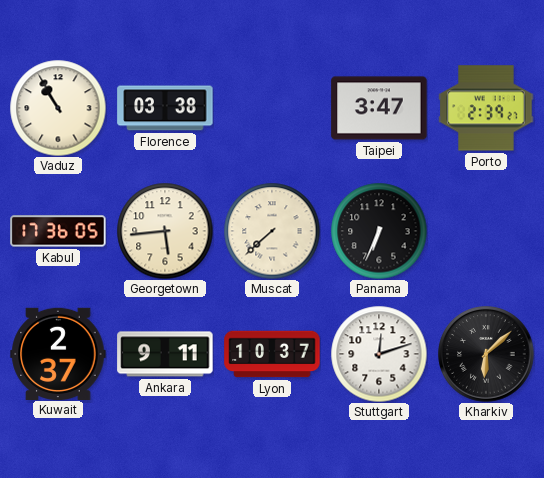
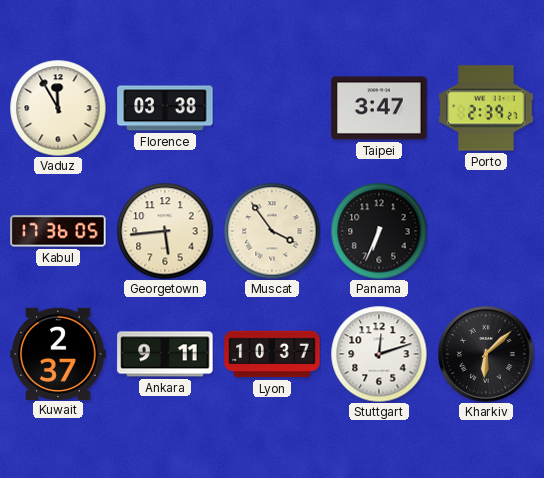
Vaduz: 10:55 -> 11:55
Muscat: 7:38 -> 3:54
